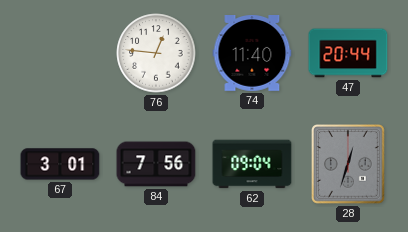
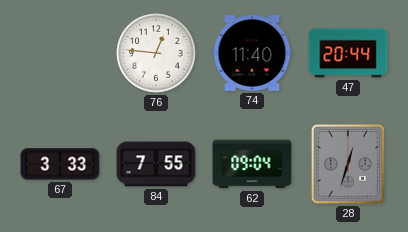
67: 3:01 -> 3:33
84: 7:56 -> 7:55
